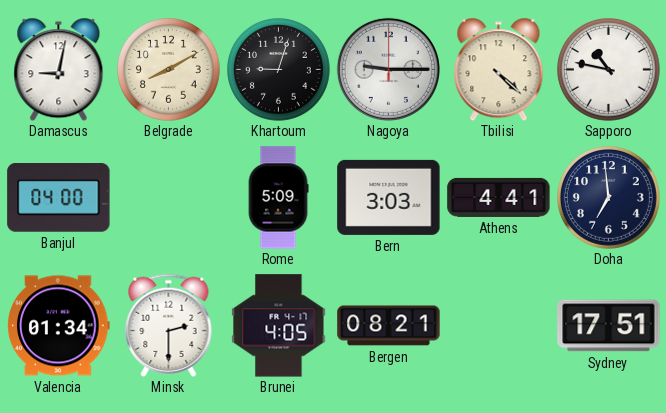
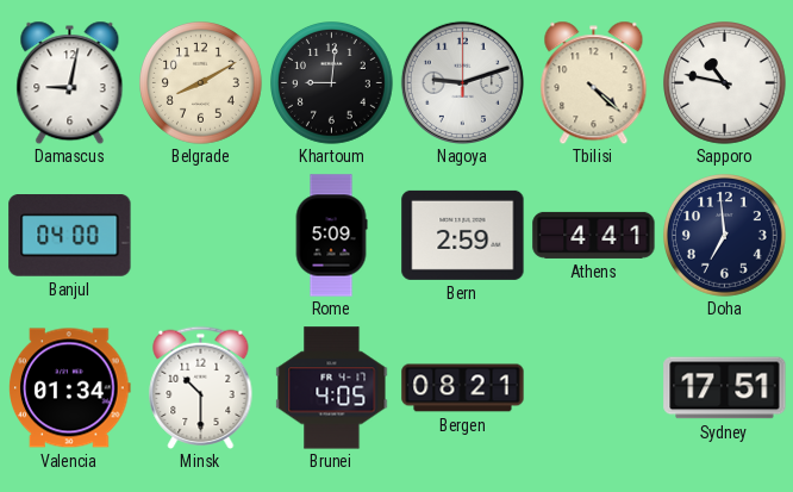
Khartoum: 9:03 -> 9:01
Nagoya: 9:15 -> 9:12
Bern: 3:03 -> 2:59
Minsk: 2:30 -> 10:30
